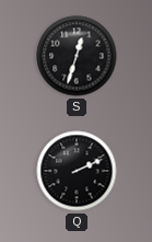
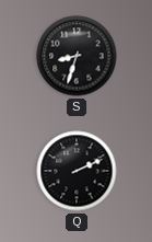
S: 12:33 -> 8:33
